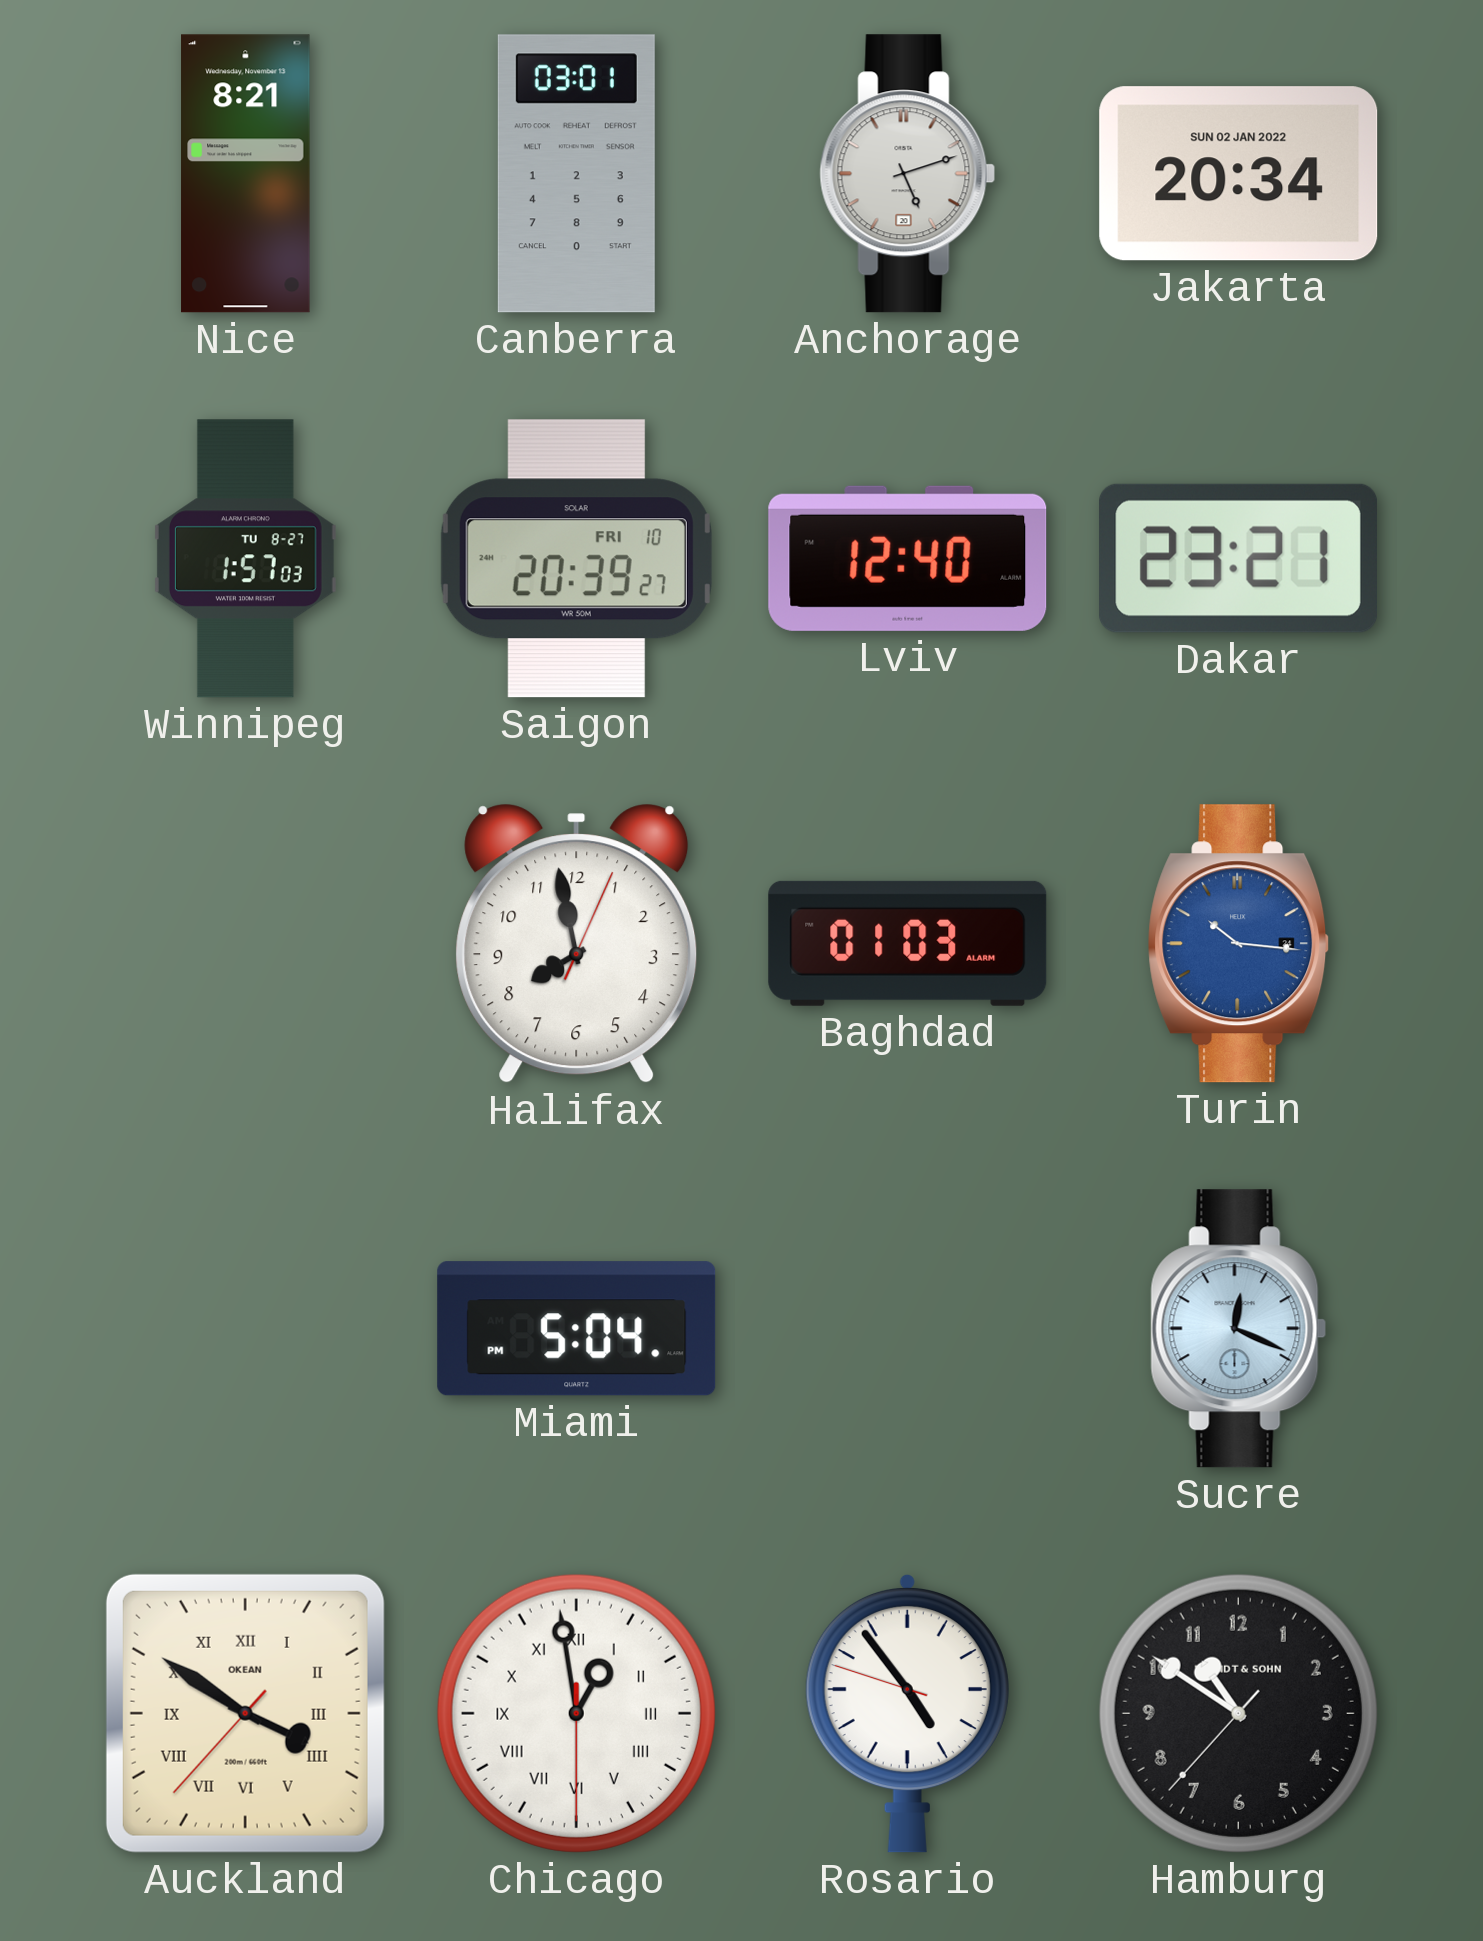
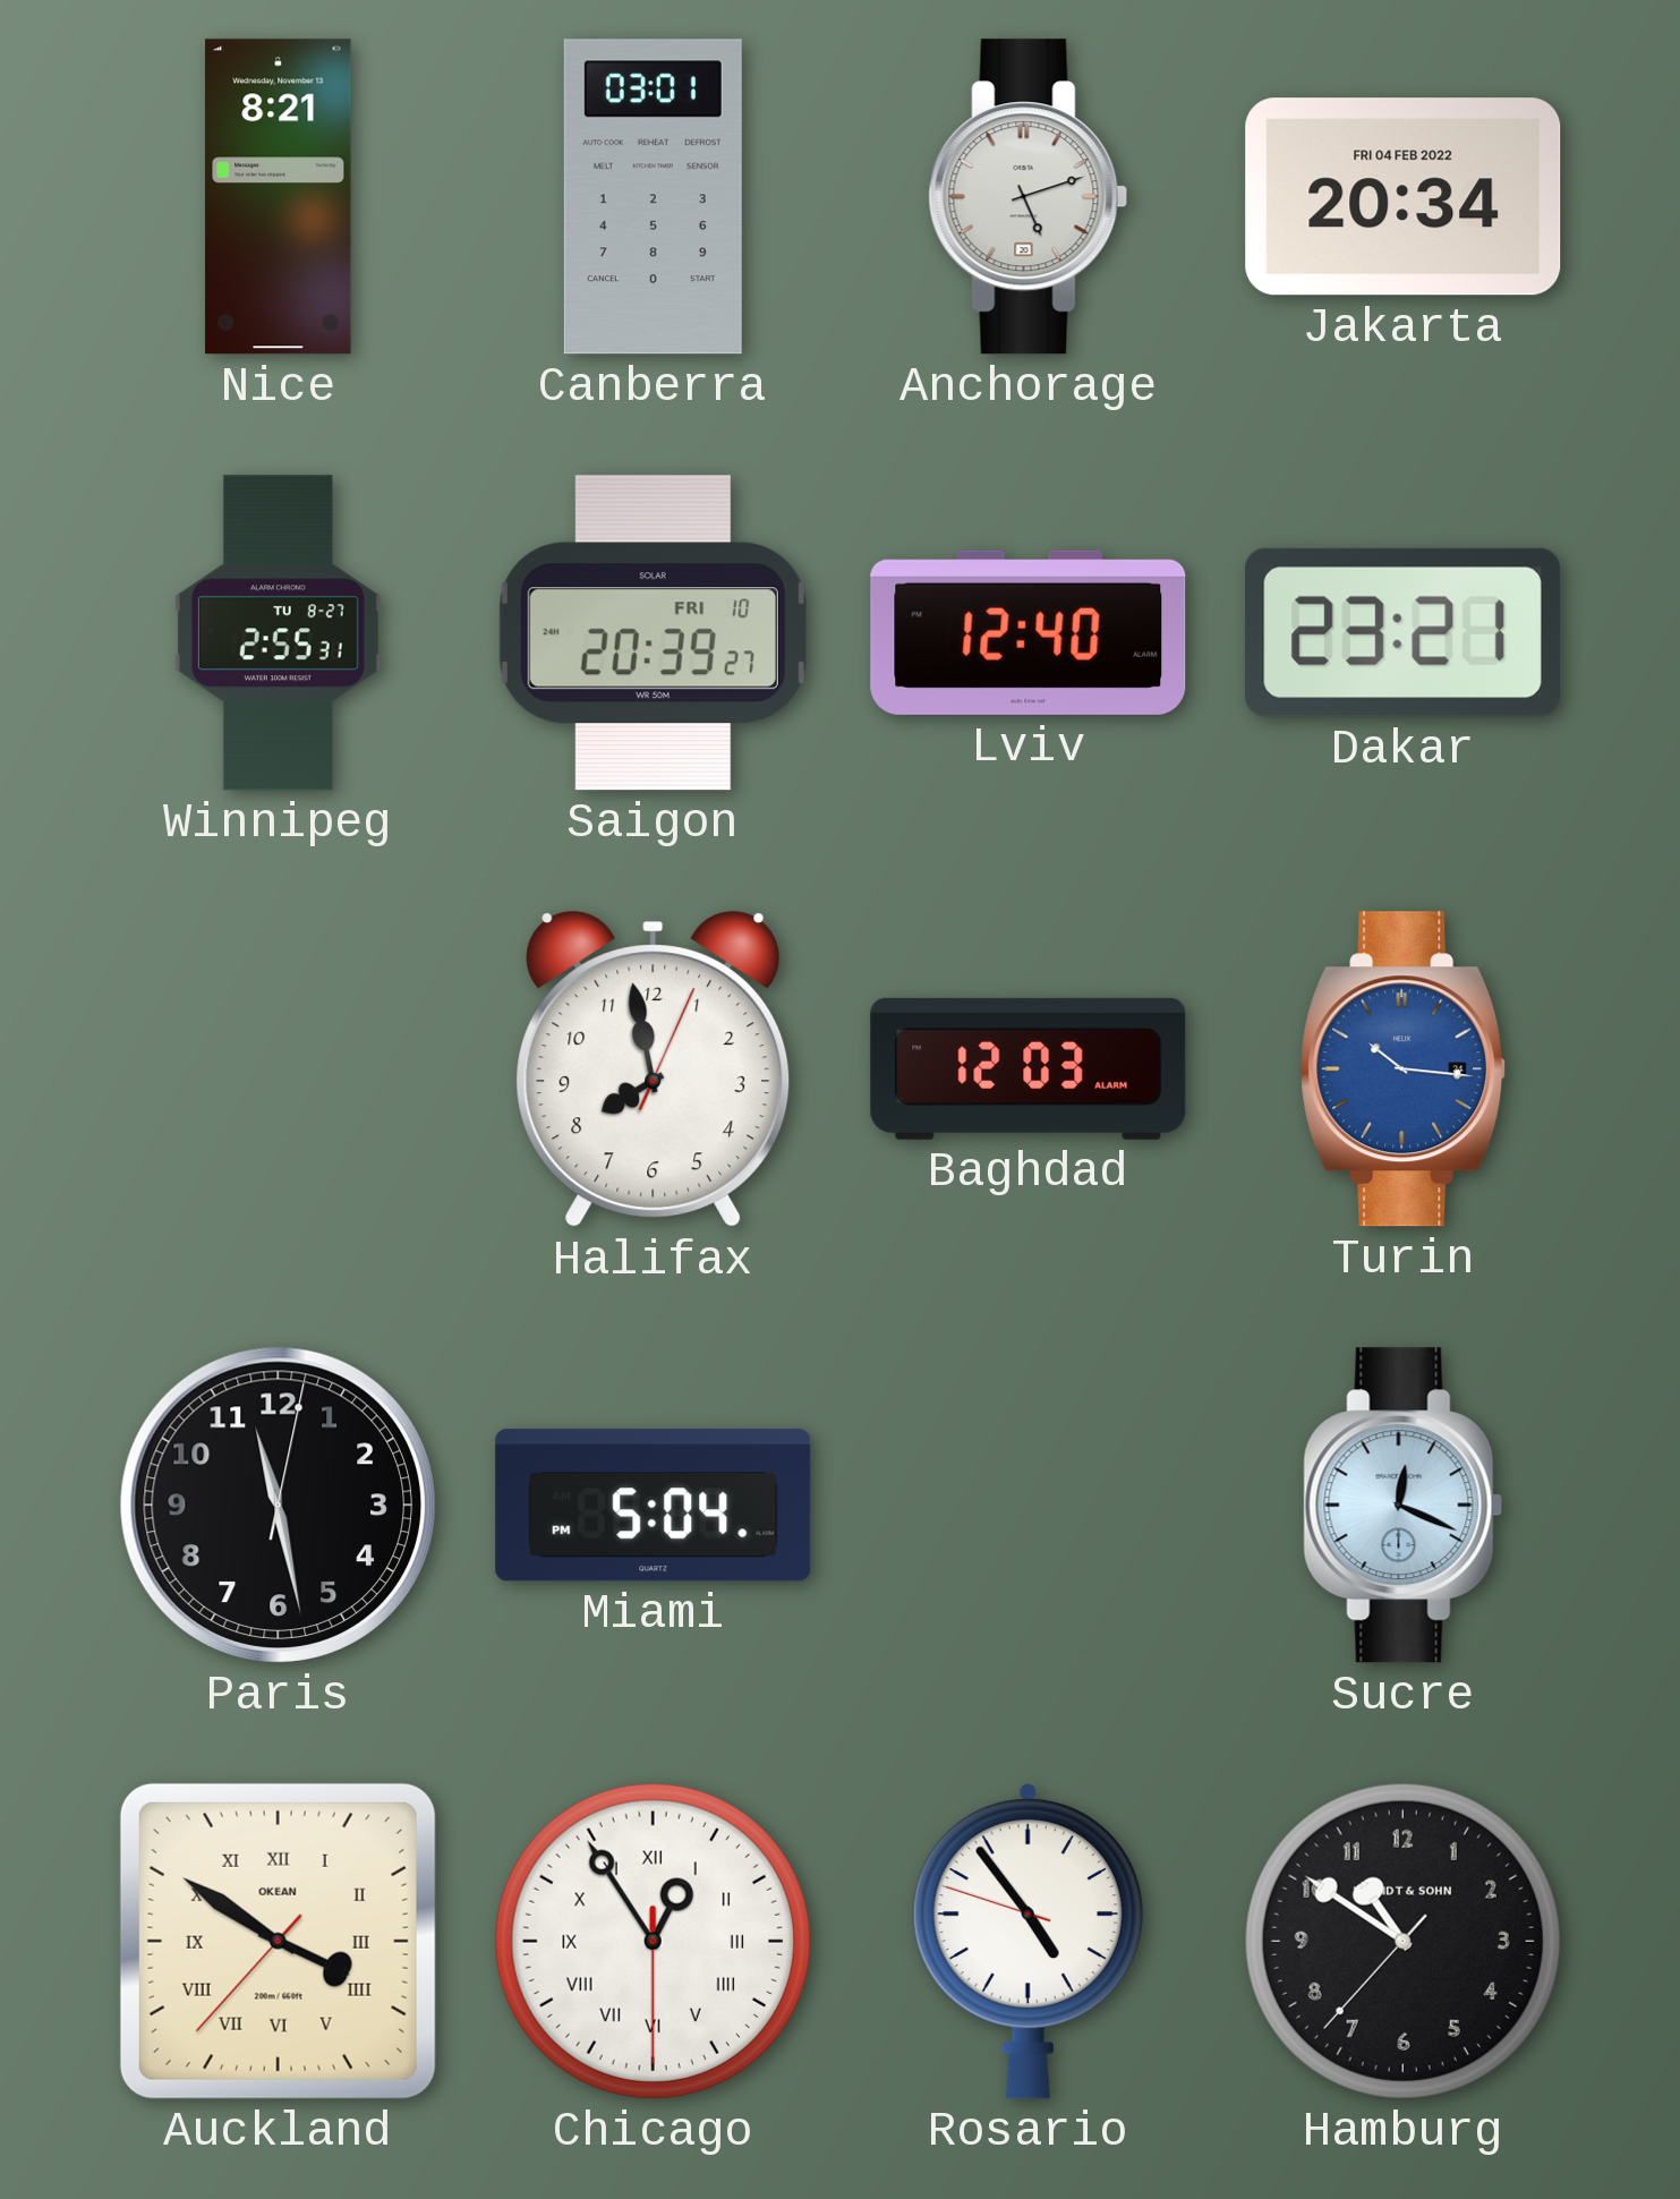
Jakarta date: SUN 02 JAN 2022 -> FRI 04 FEB 2022
Winnipeg: 1:57 -> 2:55
Baghdad: 01:03 -> 12:03
Paris: none -> 11:28
Chicago: 12:58 -> 12:54
